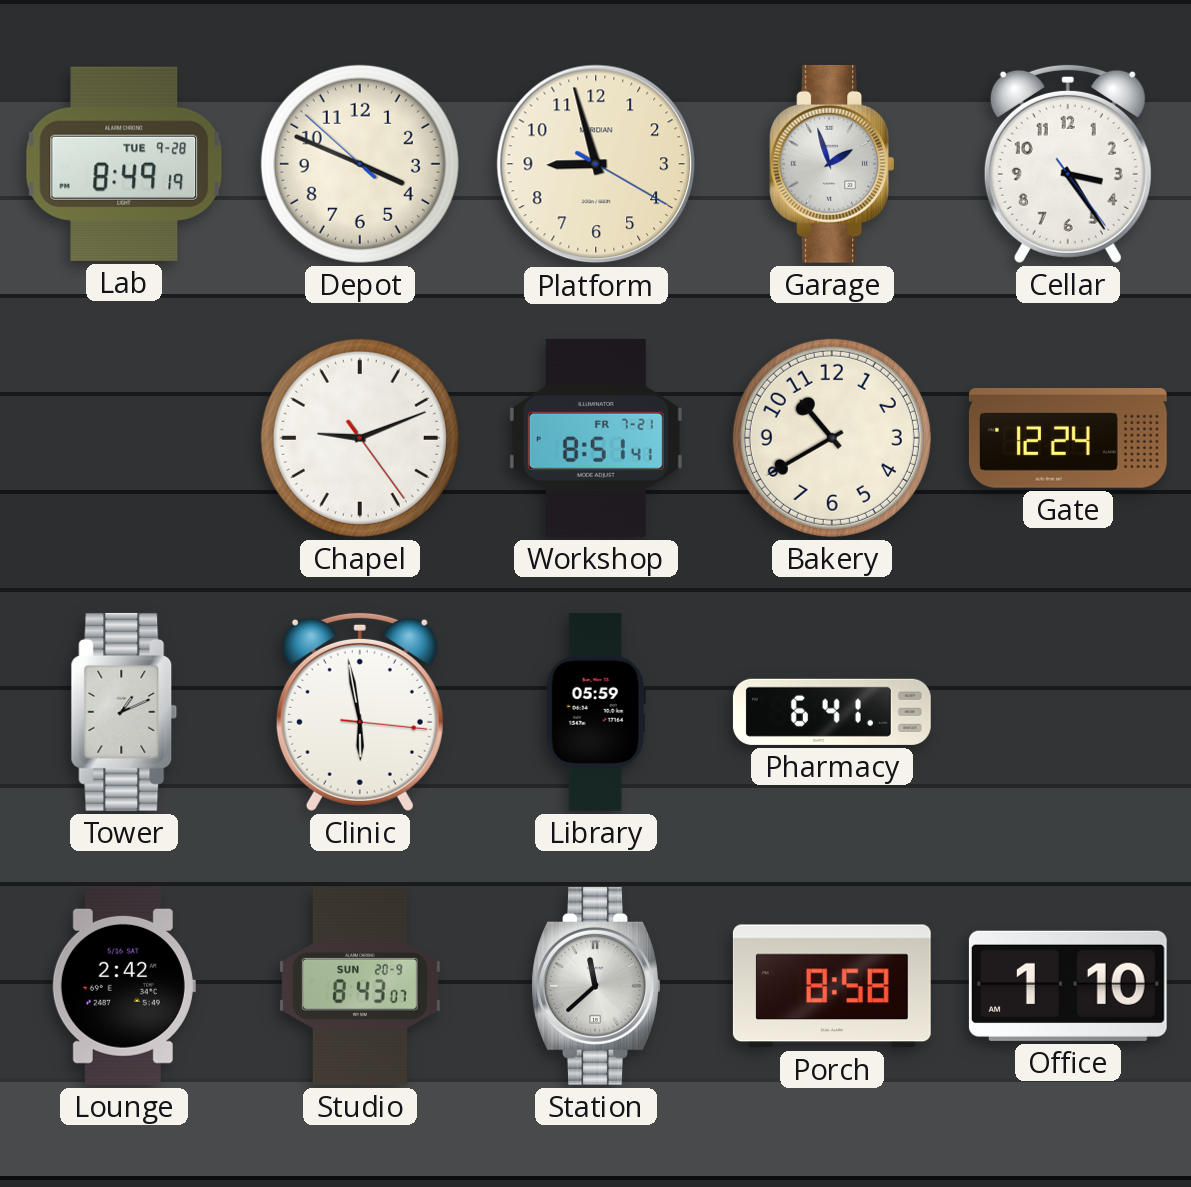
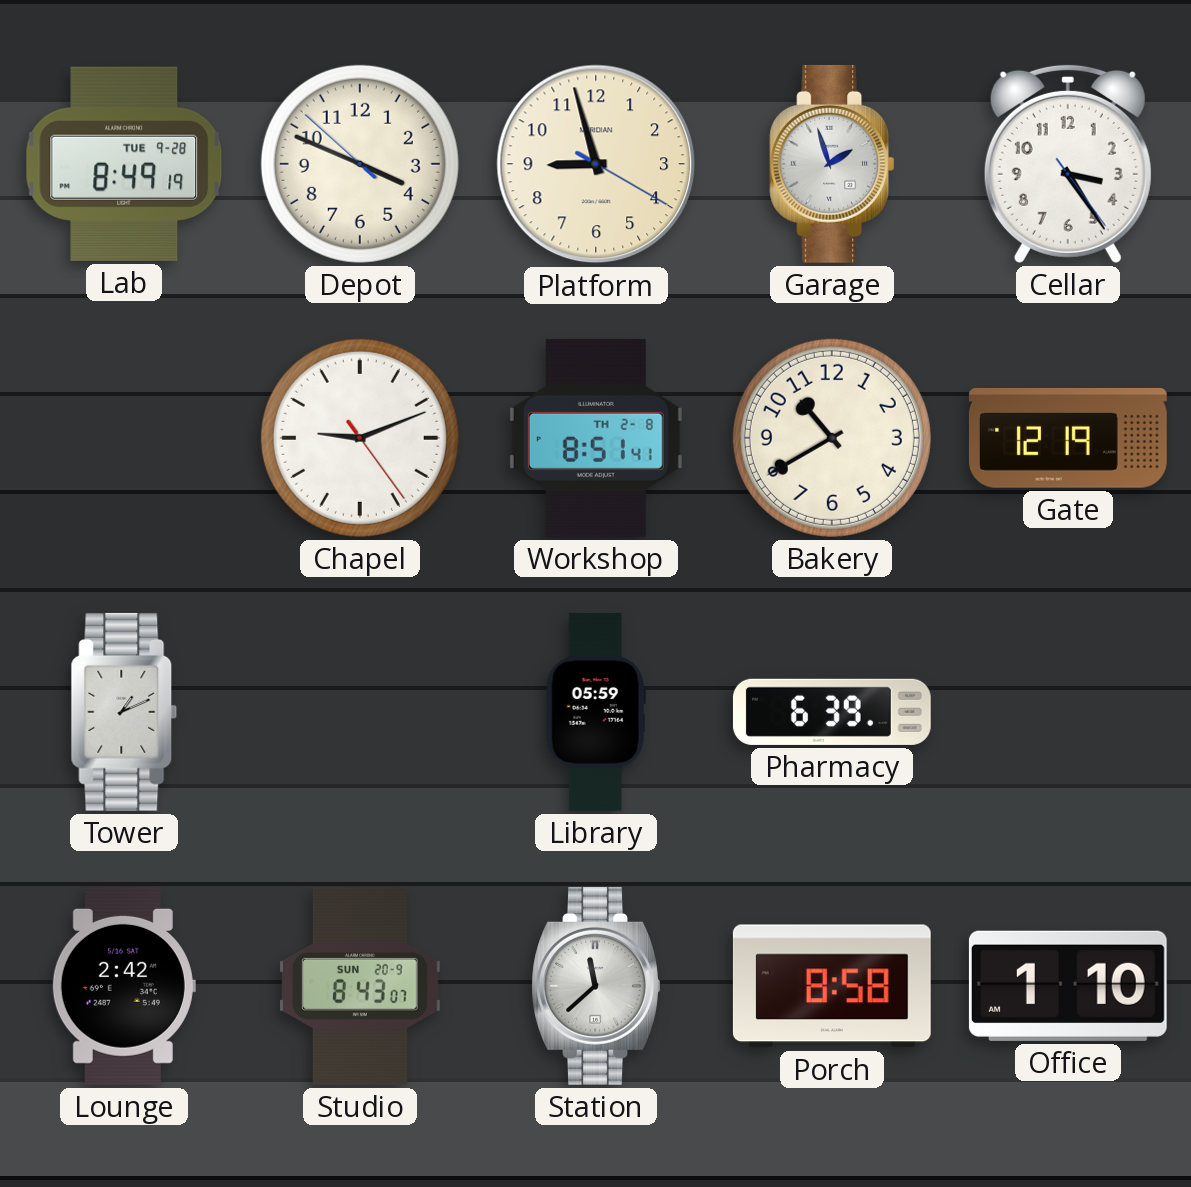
Workshop date: FR 7-21 -> TH 2-8
Gate: 12:24 -> 12:19
Clinic: 5:58 -> none
Pharmacy: 6:41 -> 6:39
